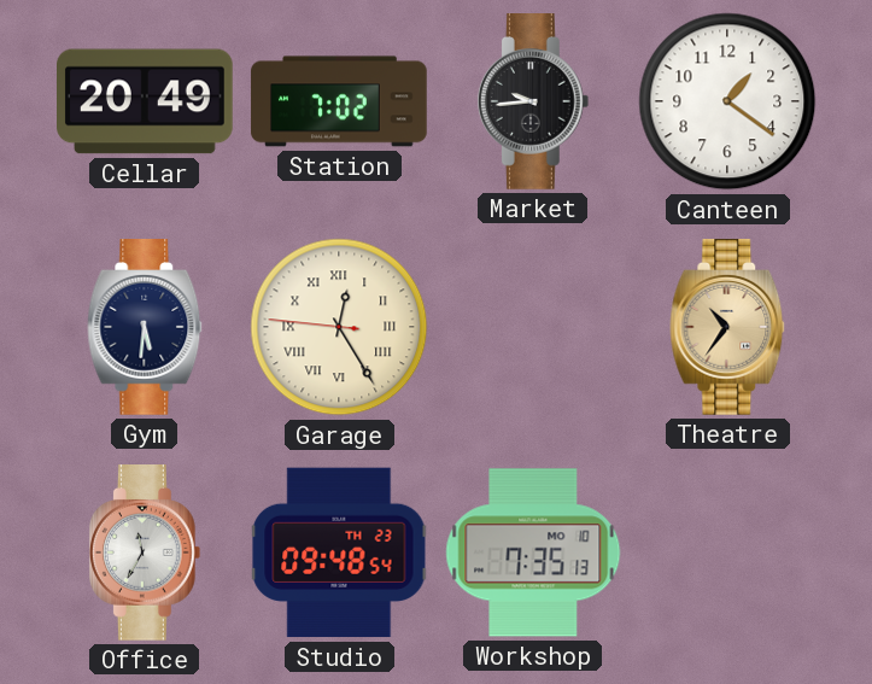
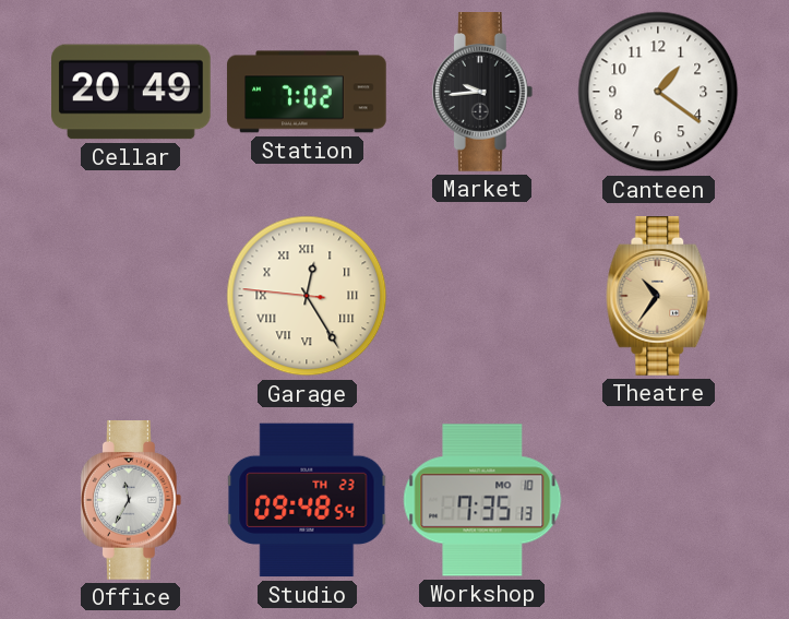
Gym: 5:31 -> none
